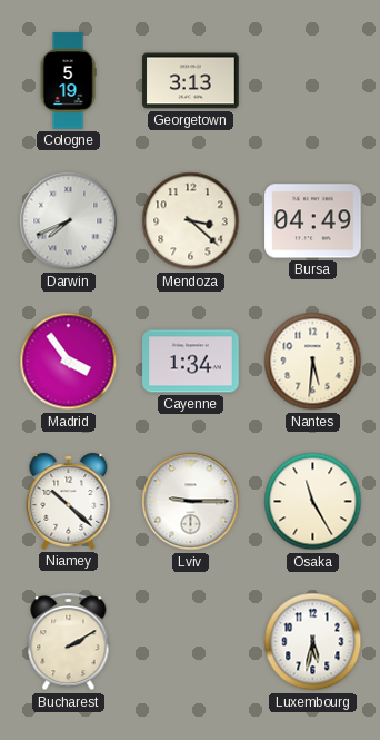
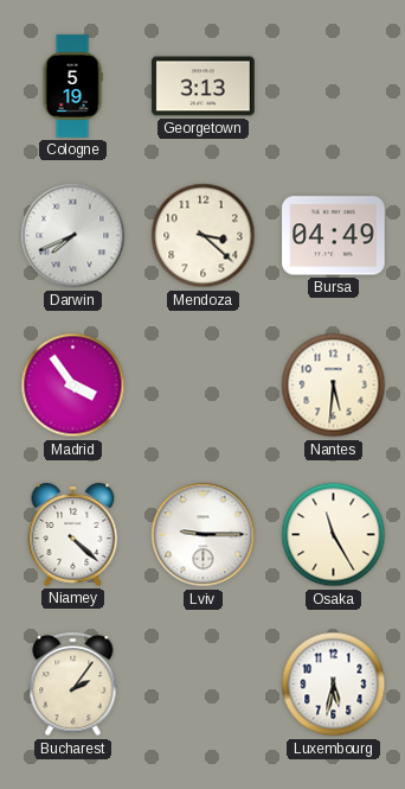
Cayenne: 1:34 -> none
Niamey: 10:22 -> 4:22
Bucharest: 2:10 -> 2:06
